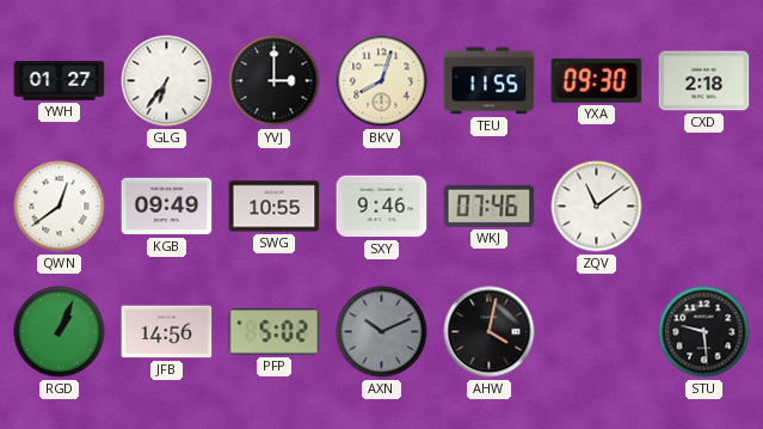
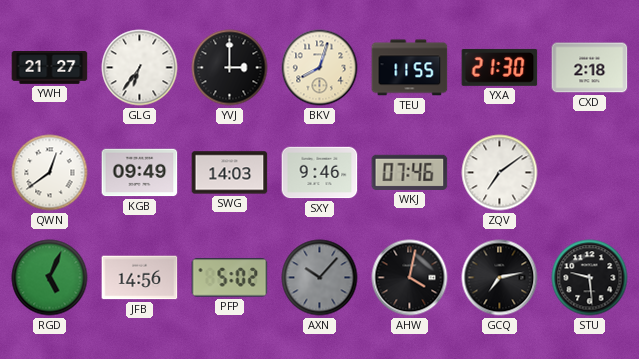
YWH: 01:27 -> 21:27
YXA: 09:30 -> 21:30
SWG: 10:55 -> 14:03
ZQV: 11:09 -> 7:09
RGD: 1:04 -> 5:04
AXN: 10:11 -> 10:07
GCQ: none -> 7:13
